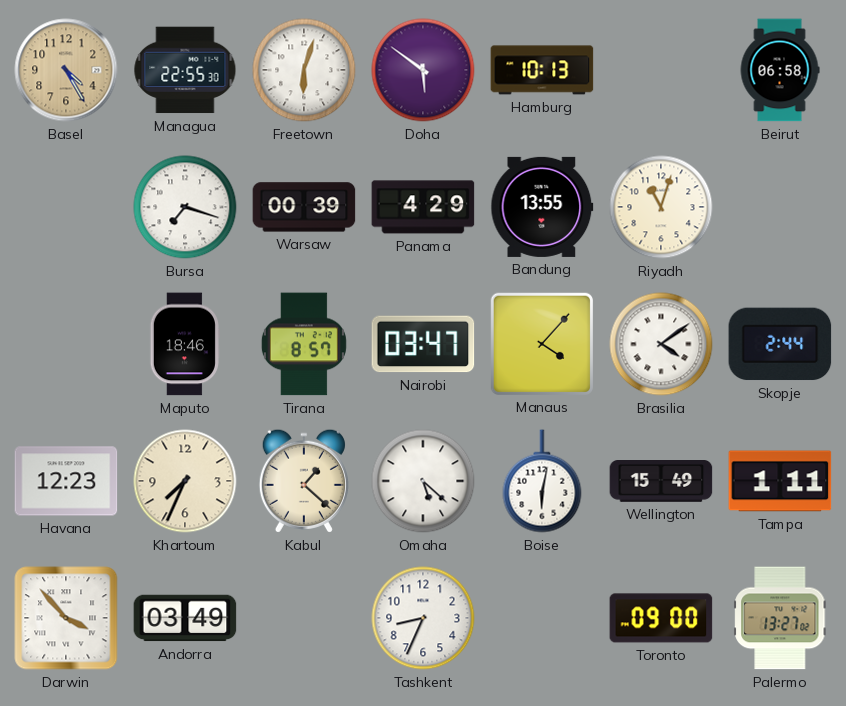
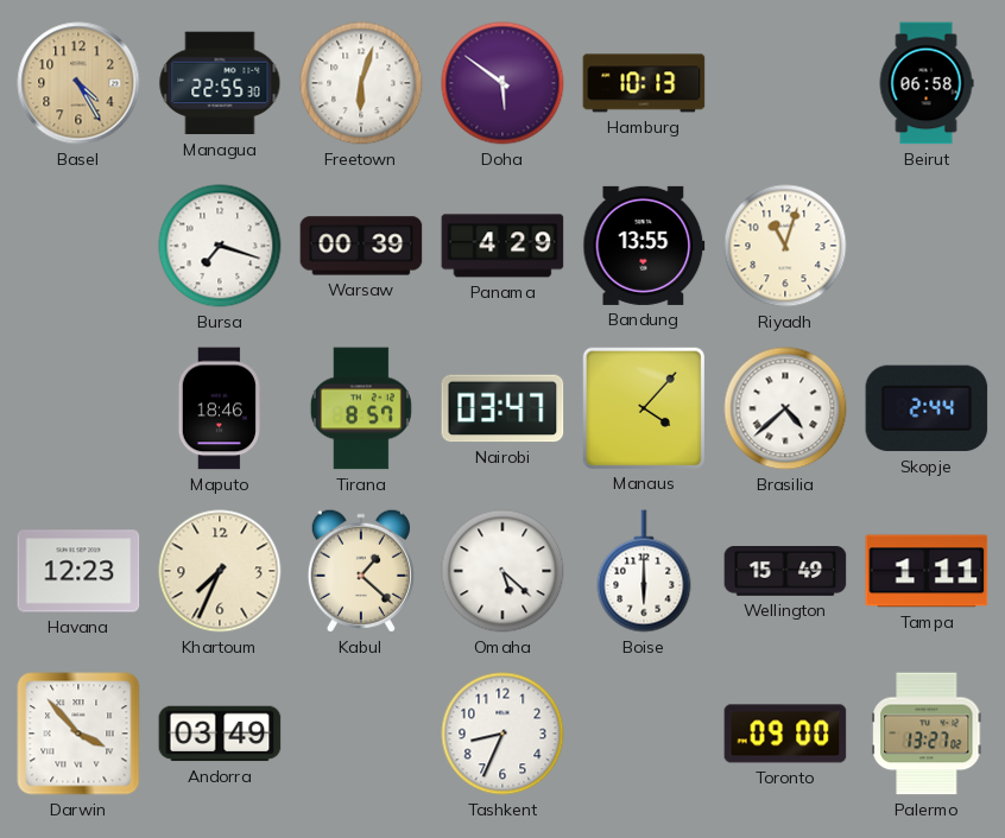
Brasilia: 4:09 -> 4:38
Boise: 6:02 -> 6:00
